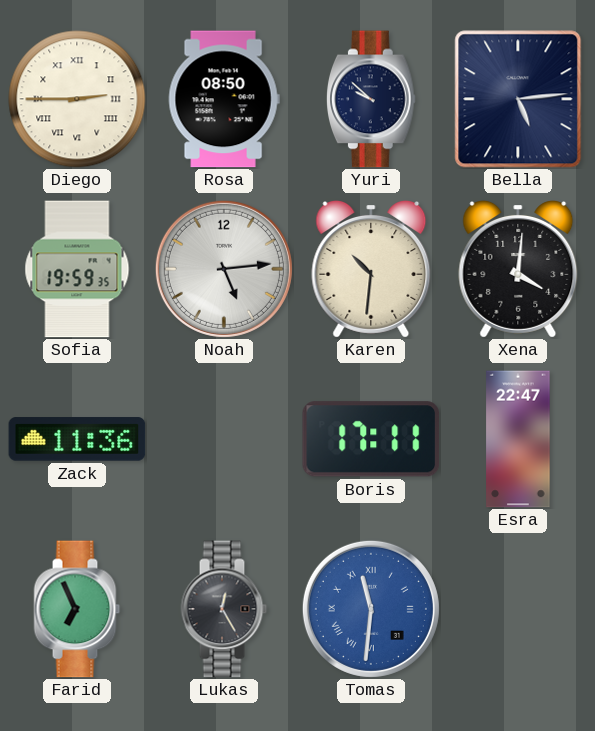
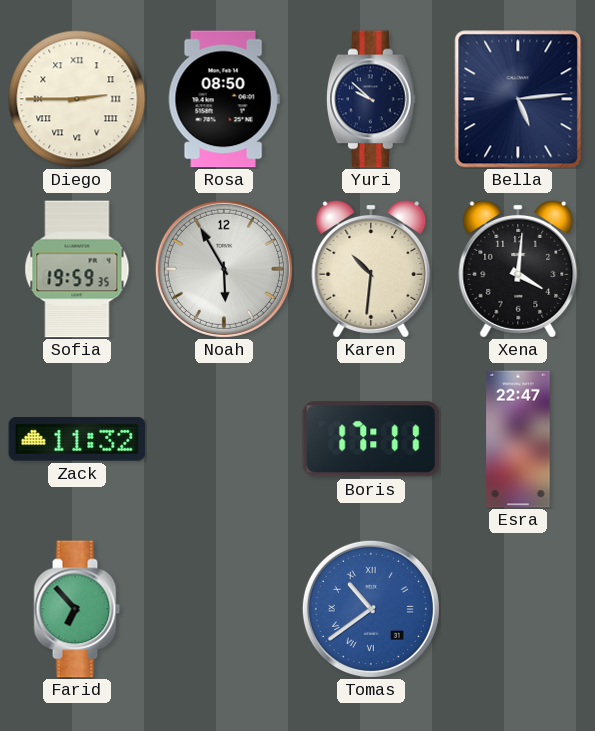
Noah: 5:14 -> 5:55
Zack: 11:36 -> 11:32
Farid: 6:56 -> 6:53
Lukas: 12:25 -> none
Tomas: 11:31 -> 10:39
